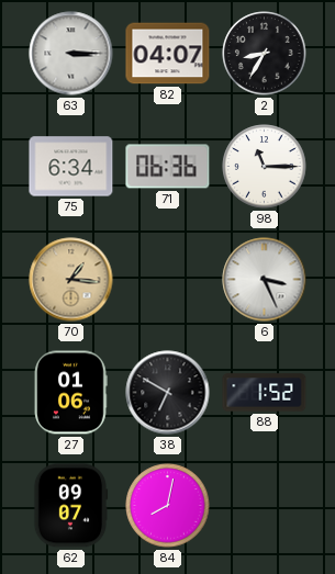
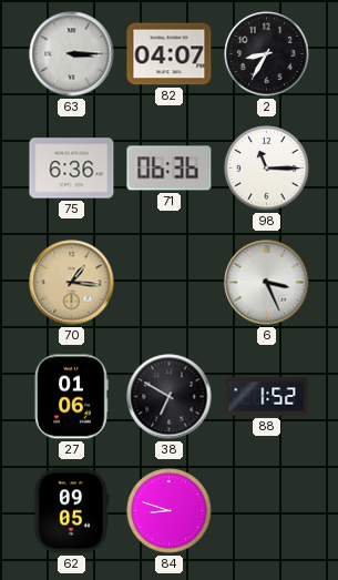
75: 6:34 -> 6:36
62: 09:07 -> 09:05
84: 8:02 -> 8:48
